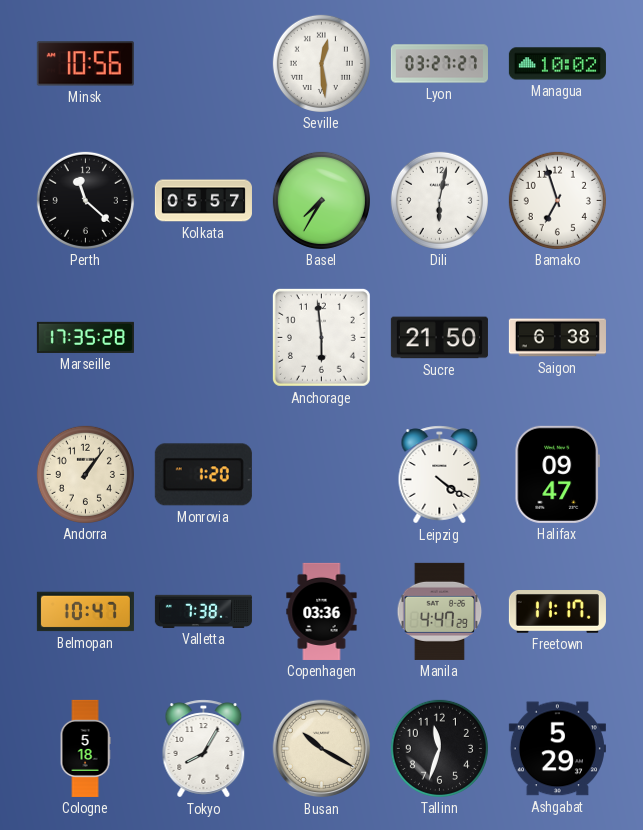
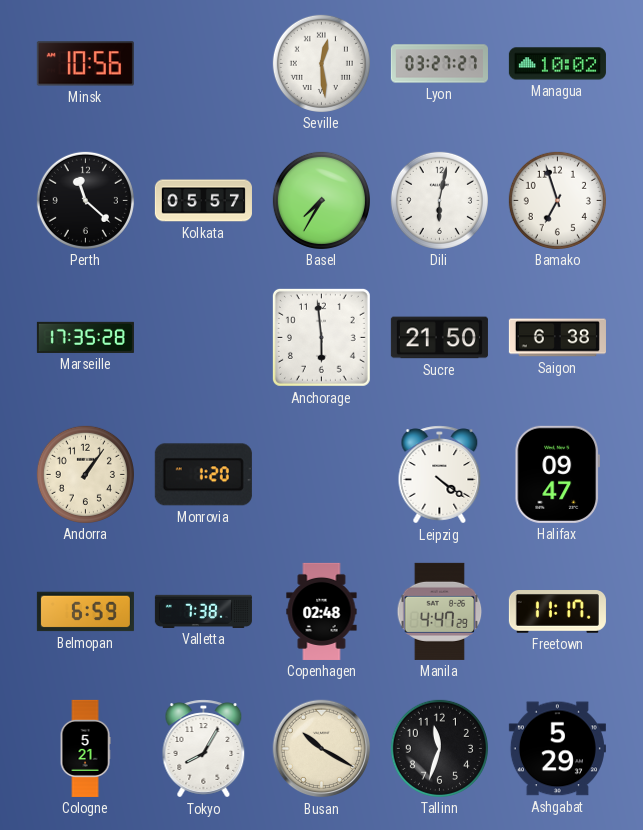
Belmopan: 10:47 -> 6:59
Copenhagen: 03:36 -> 02:48
Cologne: 5:18 -> 5:21
